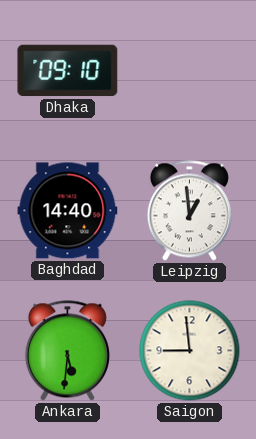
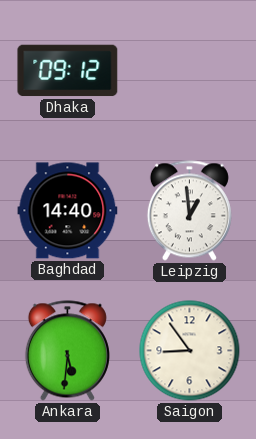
Dhaka: 09:10 -> 09:12
Saigon: 8:59 -> 8:54
